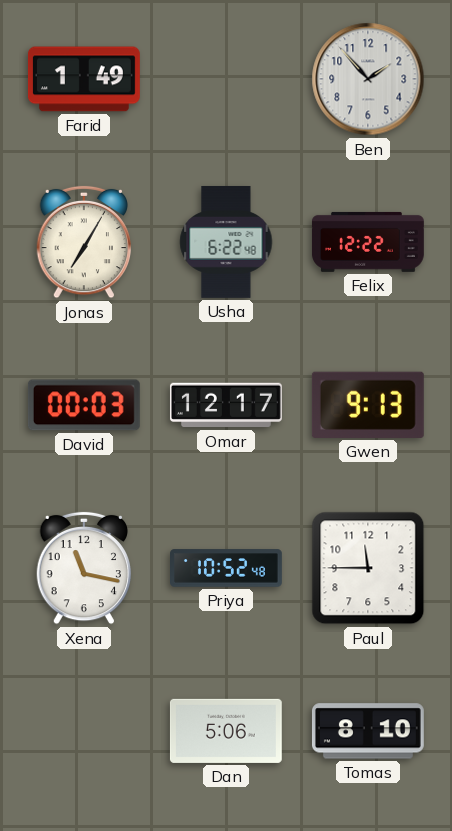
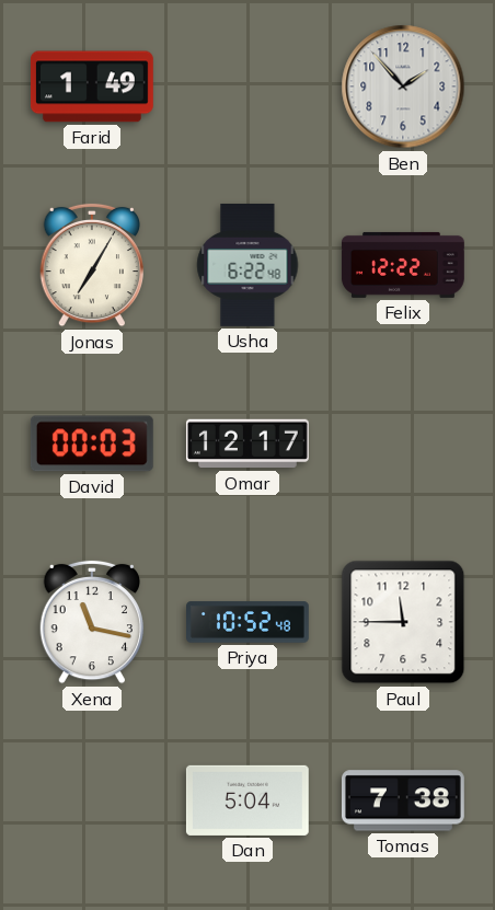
Gwen: 9:13 -> none
Dan: 5:06 -> 5:04
Tomas: 8:10 -> 7:38
